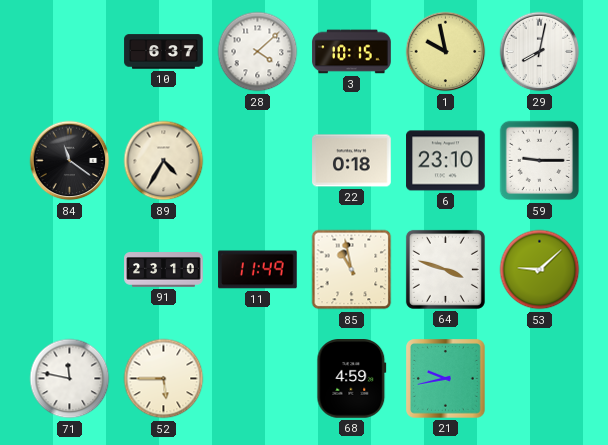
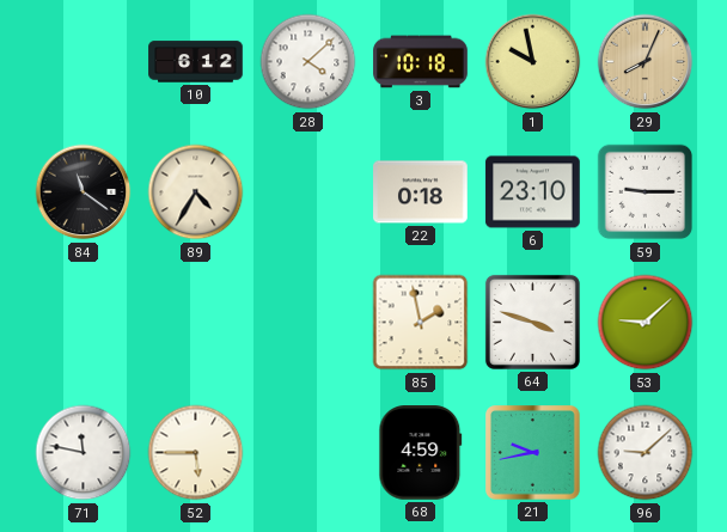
10: 6:37 -> 6:12
3: 10:15 -> 10:18
29: 8:02 -> 8:04
29 dial: white -> champagne
91: 23:10 -> none
11: 11:49 -> none
85: 10:58 -> 1:58
96: none -> 9:08
